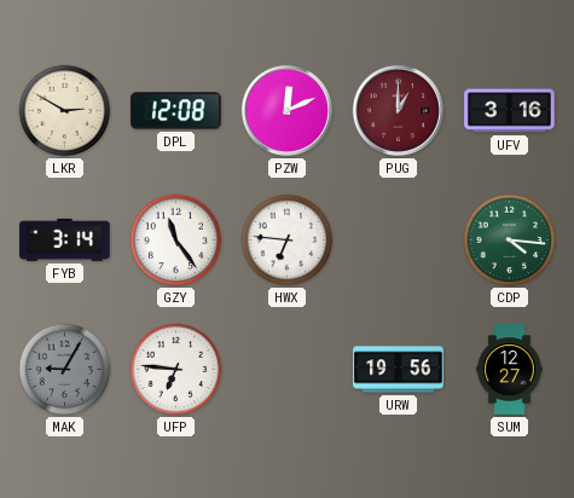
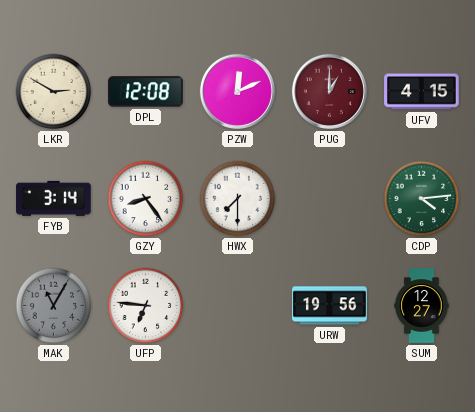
UFV: 3:16 -> 4:15
GZY: 11:24 -> 8:24
HWX: 6:46 -> 7:30
CDP: 4:16 -> 4:14
MAK: 9:05 -> 11:05
